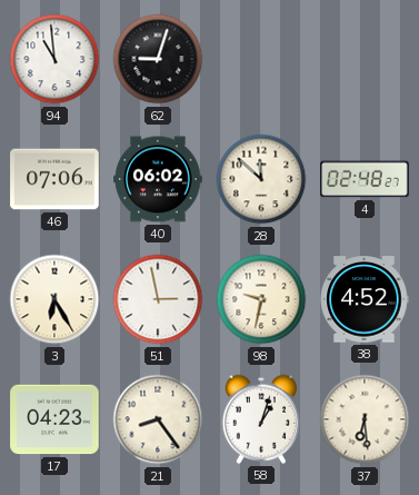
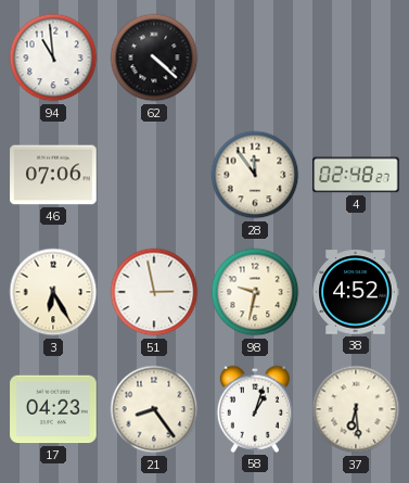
62: 9:03 -> 4:22
40: 06:02 -> none
28: 11:52 -> 11:54
